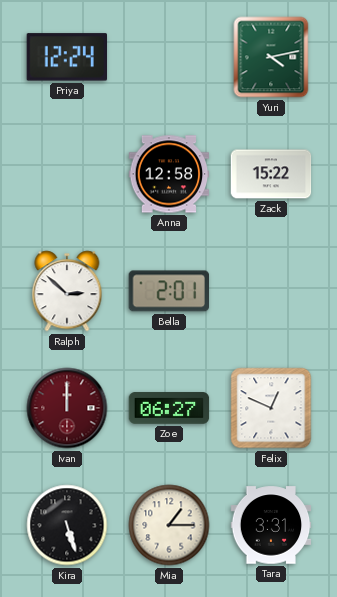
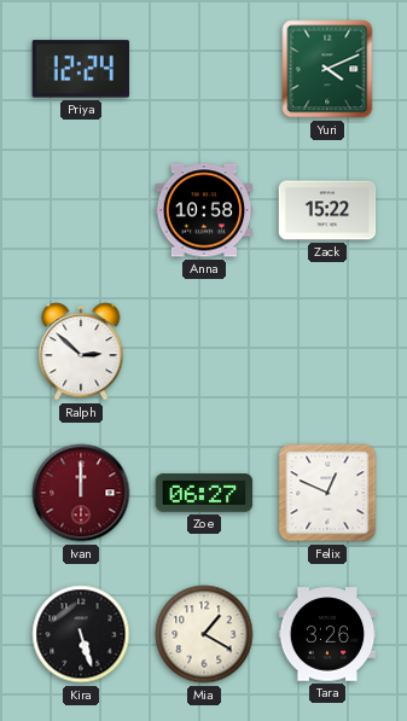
Yuri: 4:13 -> 4:11
Anna: 12:58 -> 10:58
Bella: 2:01 -> none
Mia: 1:15 -> 1:20
Tara: 3:31 -> 3:26
